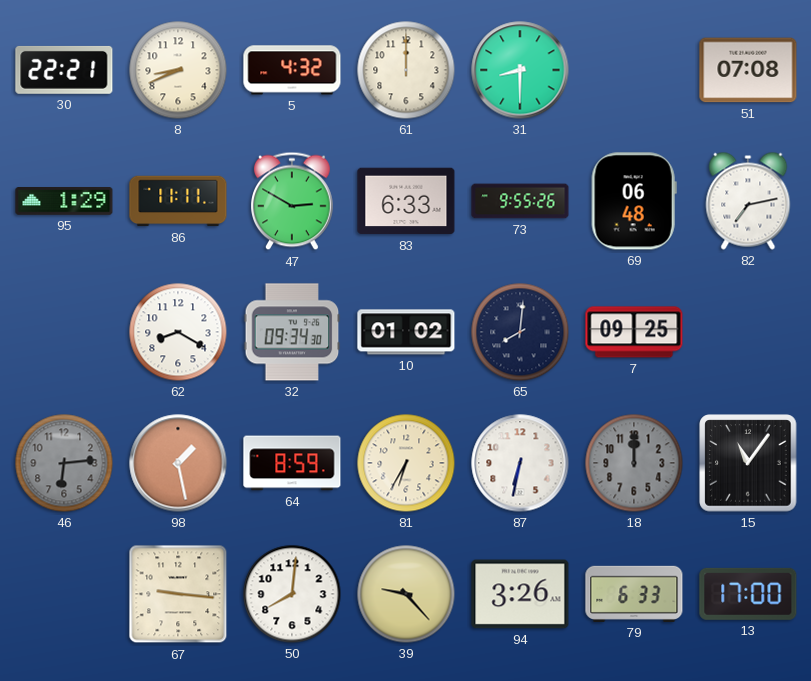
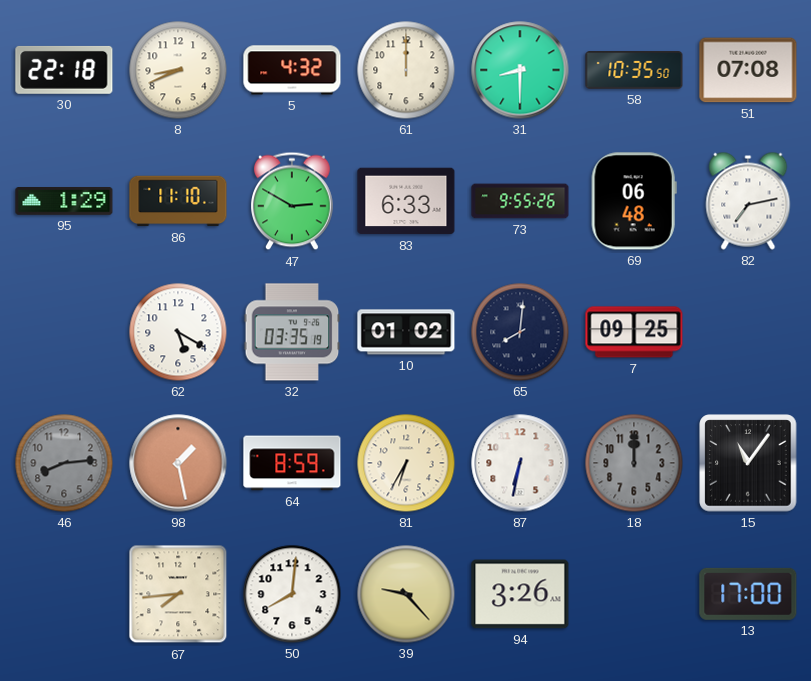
30: 22:21 -> 22:18
58: none -> 10:35
86: 11:11 -> 11:10
62: 8:20 -> 5:20
32: 09:34 -> 03:35
46: 6:14 -> 8:14
67: 9:16 -> 7:44
79: 6:33 -> none
